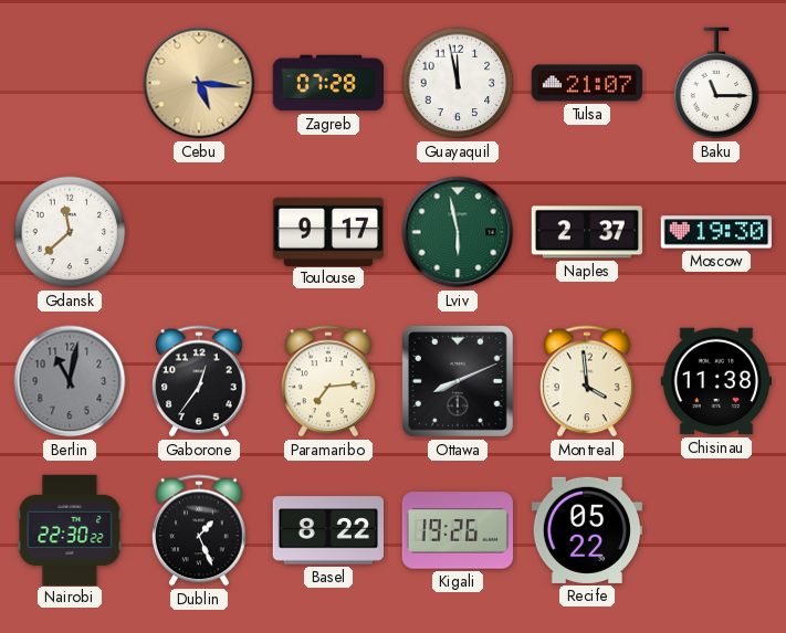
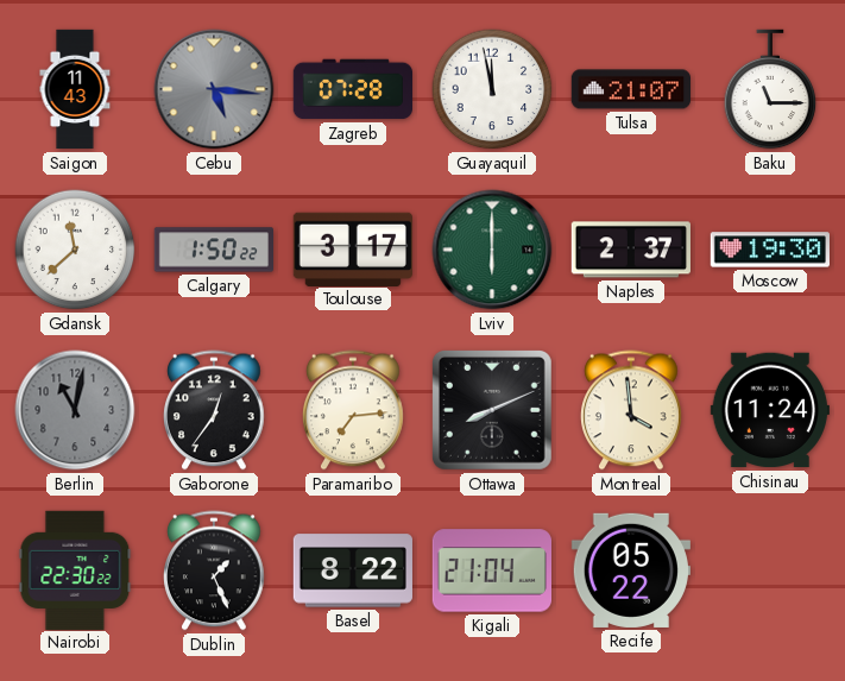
Saigon: none -> 11:43
Cebu dial: champagne -> grey
Calgary: none -> 1:50
Toulouse: 9:17 -> 3:17
Lviv: 5:58 -> 6:00
Chisinau: 11:38 -> 11:24
Kigali: 19:26 -> 21:04
